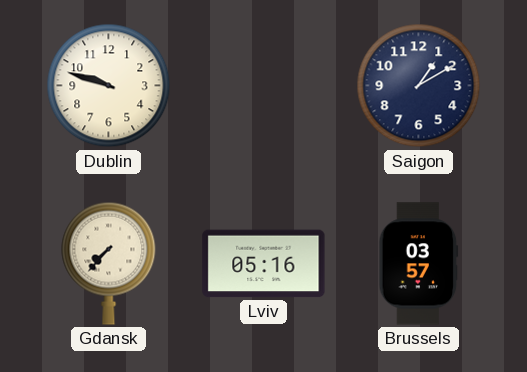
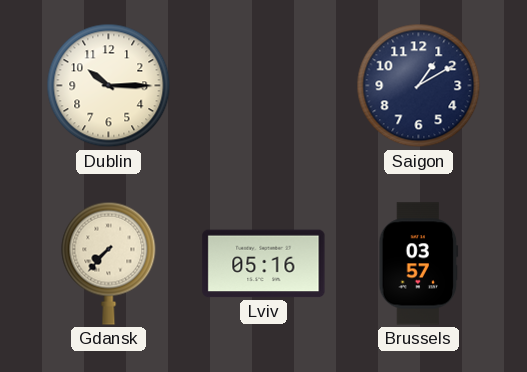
Dublin: 9:48 -> 10:15
